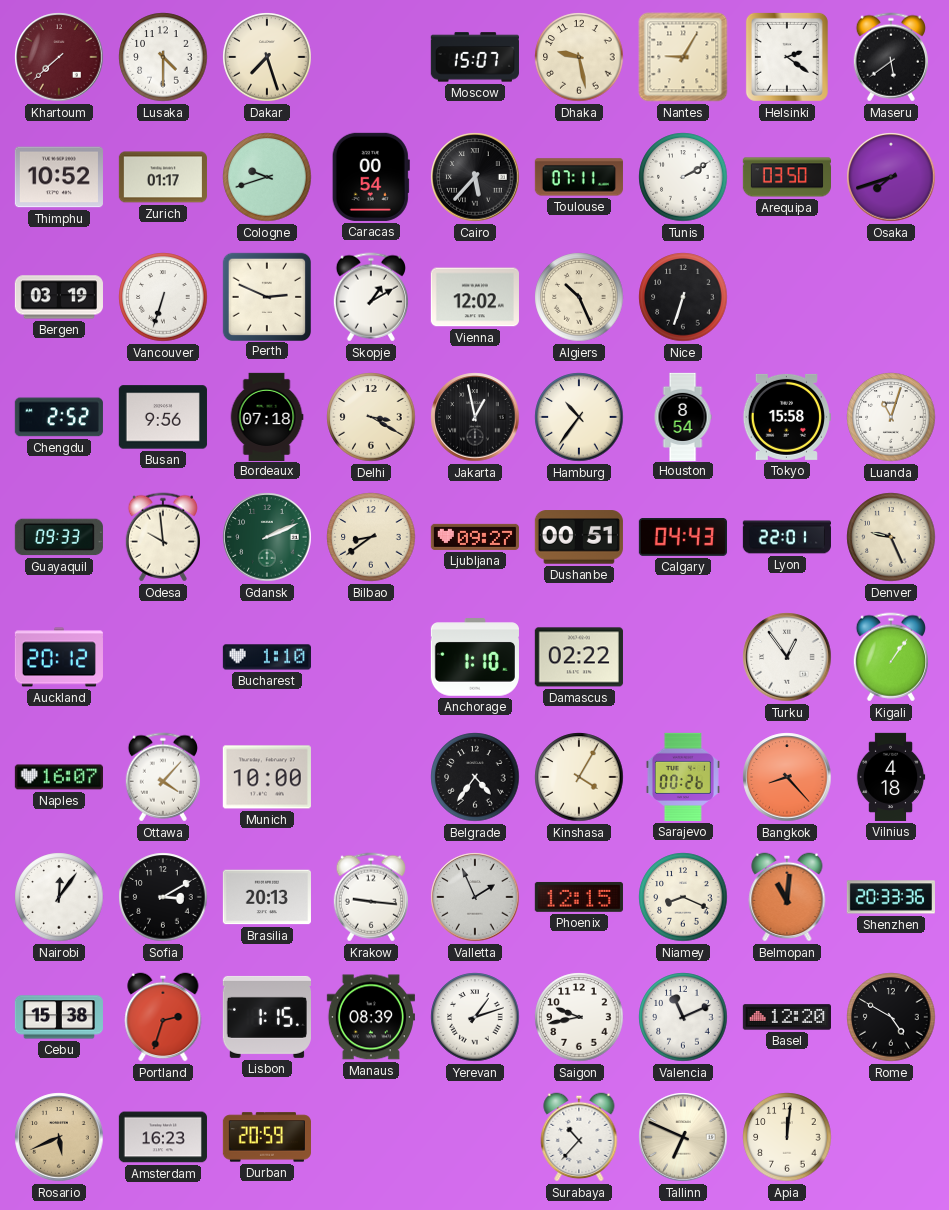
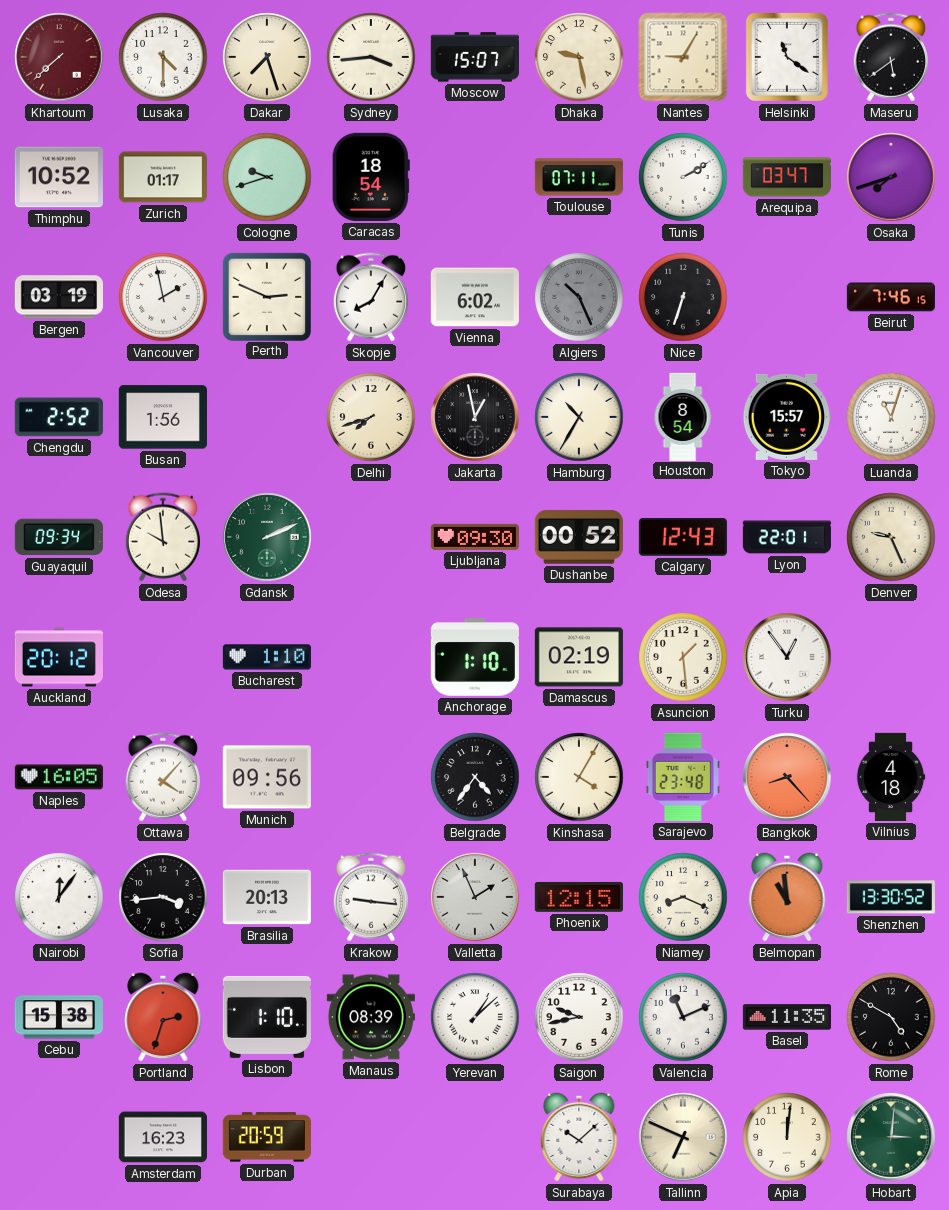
Sydney: none -> 3:44
Helsinki: 2:21 -> 11:21
Caracas: 00:54 -> 18:54
Cairo: 5:37 -> none
Arequipa: 03:50 -> 03:47
Vancouver: 6:33 -> 1:58
Skopje: 1:10 -> 8:05
Vienna: 12:02 -> 6:02
Algiers dial: cream -> grey
Beirut: none -> 7:46
Busan: 9:56 -> 1:56
Bordeaux: 07:18 -> none
Delhi: 3:20 -> 7:42
Hamburg: 10:36 -> 10:35
Tokyo: 15:58 -> 15:57
Guayaquil: 09:33 -> 09:34
Bilbao: 8:39 -> none
Ljubljana: 09:27 -> 09:30
Dushanbe: 00:51 -> 00:52
Calgary: 04:43 -> 12:43
Damascus: 02:22 -> 02:19
Asuncion: none -> 1:29
Kigali: 1:06 -> none
Naples: 16:07 -> 16:05
Munich: 10:00 -> 09:56
Sarajevo: 00:26 -> 23:48
Sofia: 3:10 -> 3:44
Belmopan: 11:01 -> 10:59
Shenzhen: 20:33 -> 13:30
Lisbon: 1:15 -> 1:10
Yerevan: 1:12 -> 1:08
Basel: 12:20 -> 11:35
Rosario: 5:41 -> none
Surabaya: 10:37 -> 10:08
Hobart: none -> 3:01
